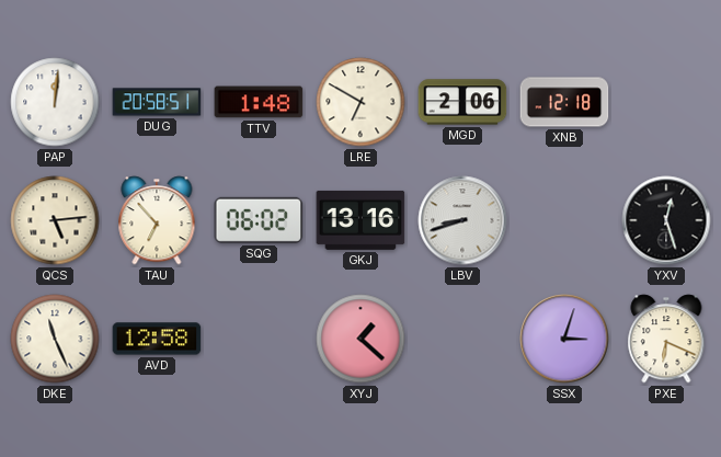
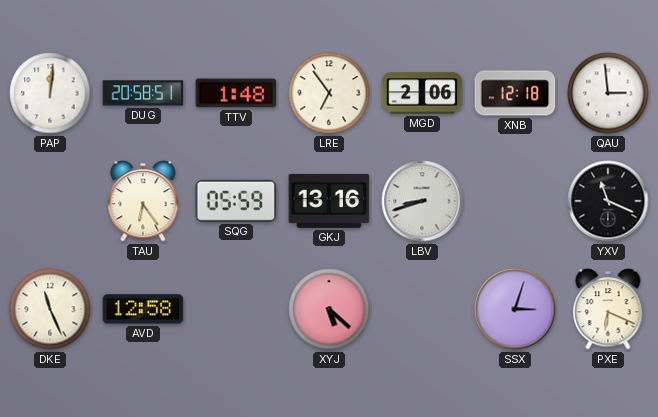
LRE: 6:50 -> 6:54
QAU: none -> 2:59
QCS: 5:14 -> none
TAU: 6:53 -> 6:24
SQG: 06:02 -> 05:59
YXV: 12:27 -> 11:19
XYJ: 1:22 -> 5:22
